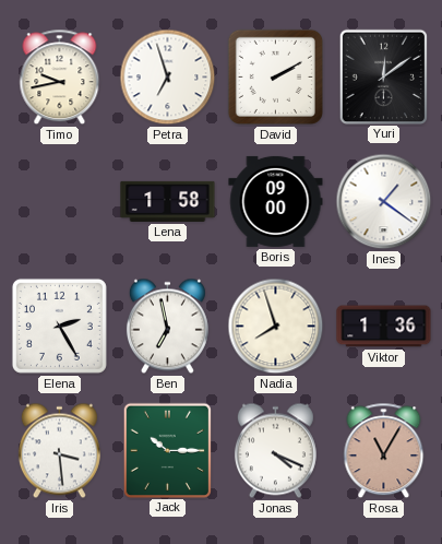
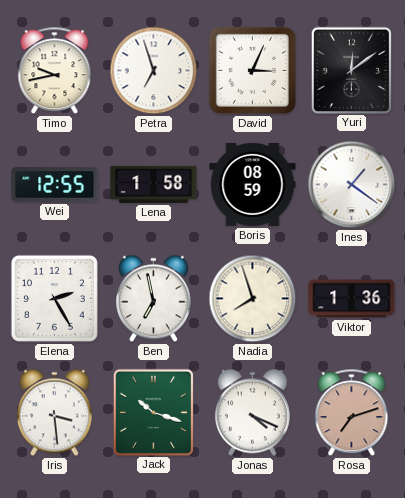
David: 2:10 -> 3:04
Wei: none -> 12:55
Boris: 09:00 -> 08:59
Jack: 10:15 -> 10:18
Rosa: 11:05 -> 7:12
